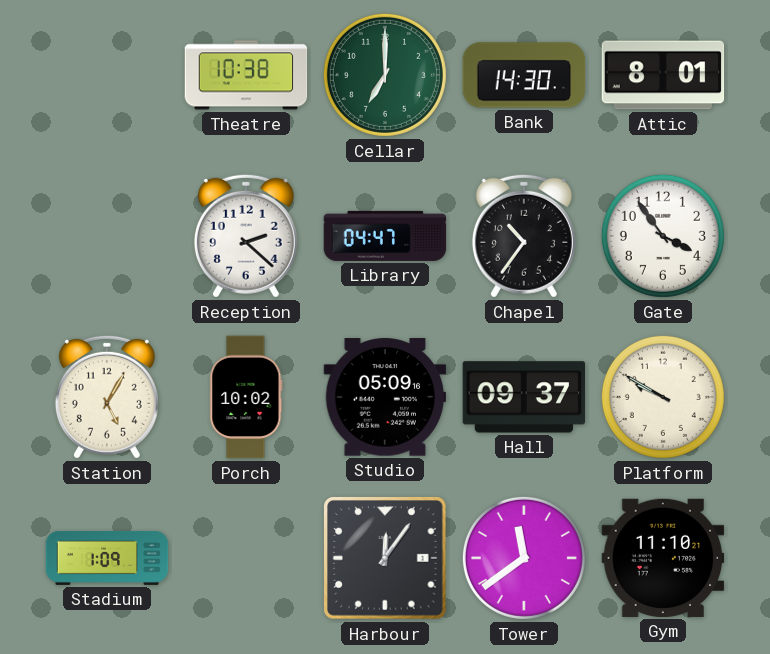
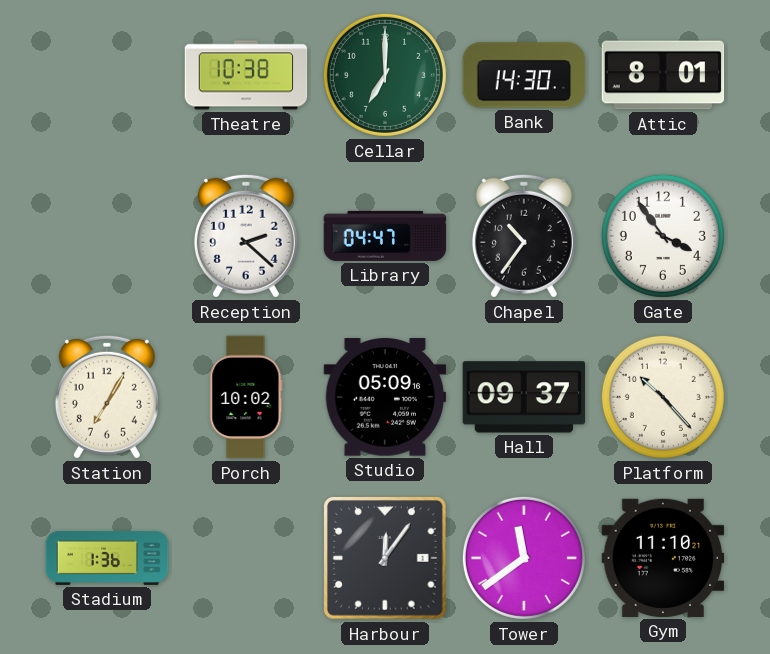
Station: 5:05 -> 7:05
Platform: 9:50 -> 10:23
Stadium: 1:09 -> 1:36
